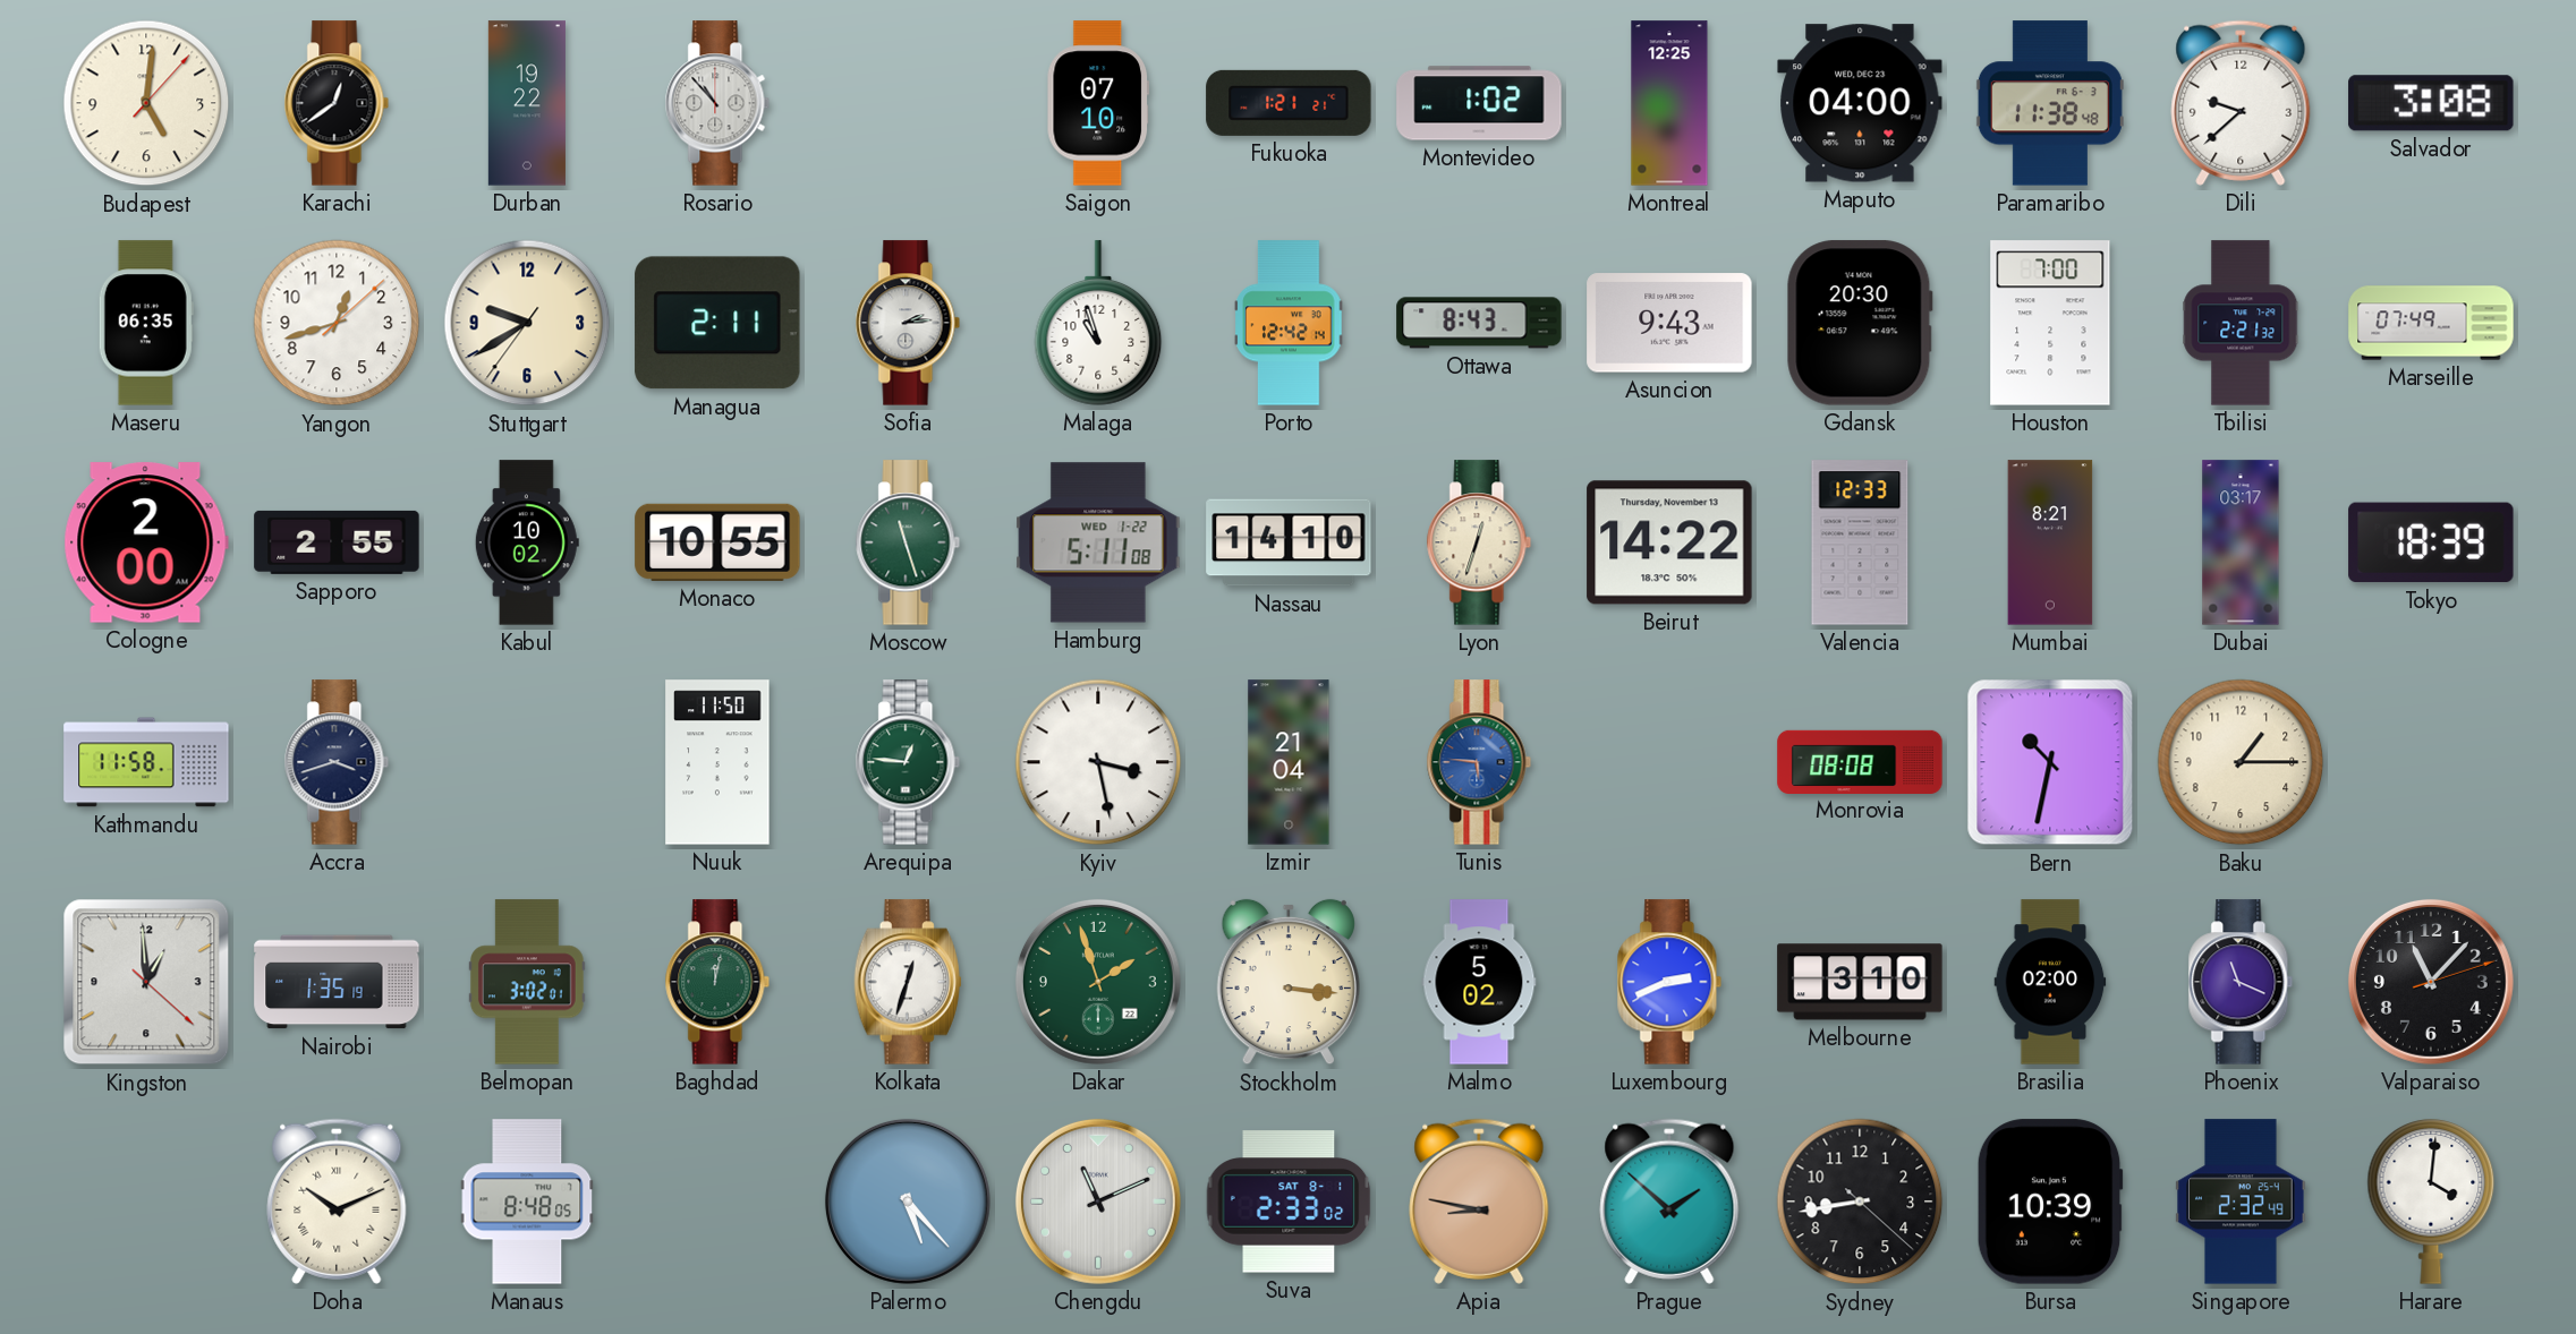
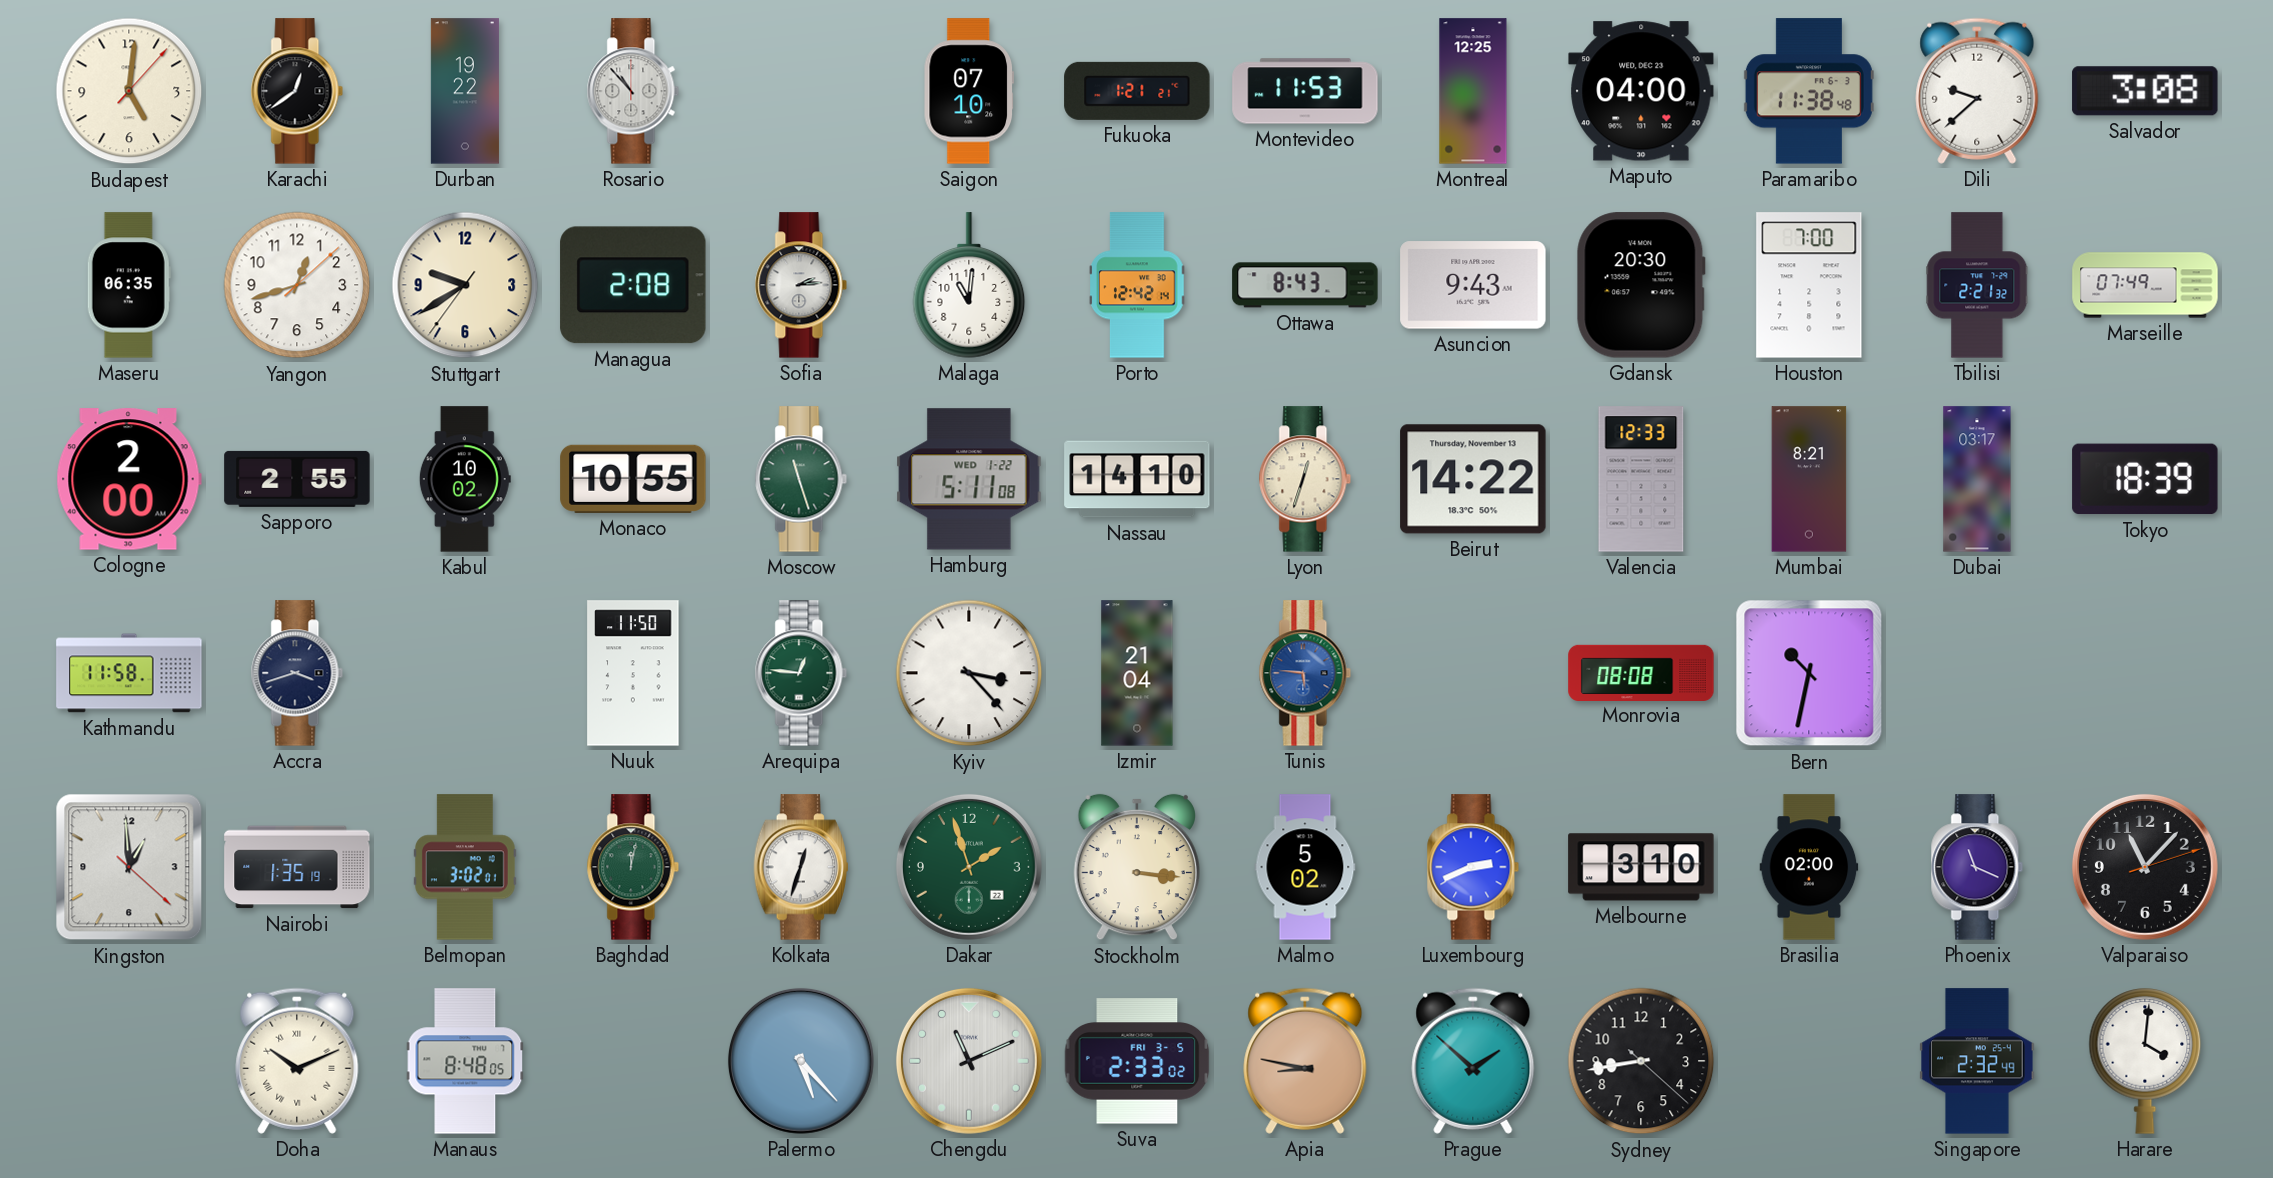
Montevideo: 1:02 -> 11:53
Managua: 2:11 -> 2:08
Malaga: 10:57 -> 11:01
Kyiv: 3:28 -> 3:23
Baku: 1:15 -> none
Suva date: SAT 8-1 -> FRI 3-5
Bursa: 10:39 -> none
